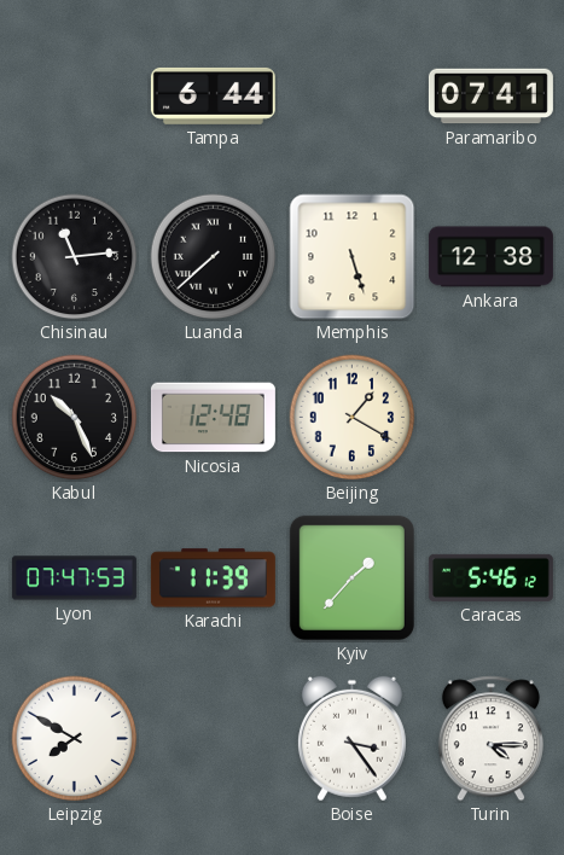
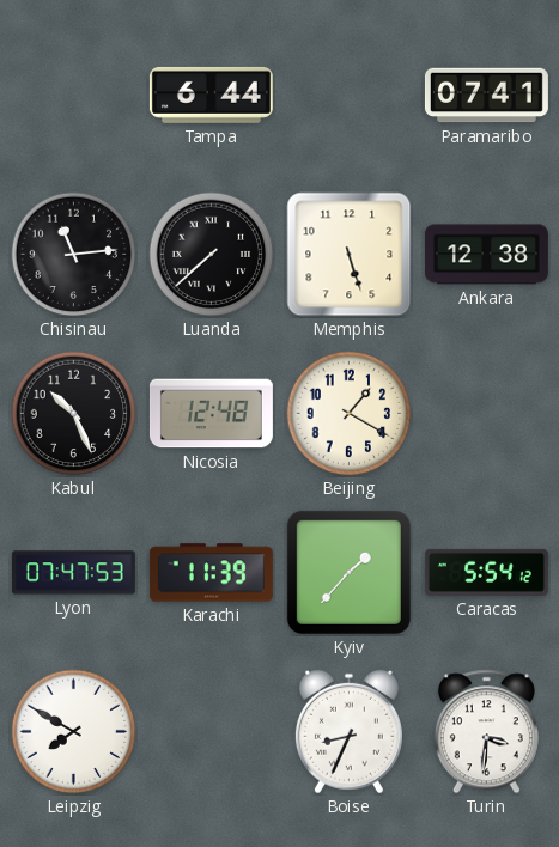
Caracas: 5:46 -> 5:54
Boise: 3:24 -> 8:34
Turin: 4:15 -> 3:31
